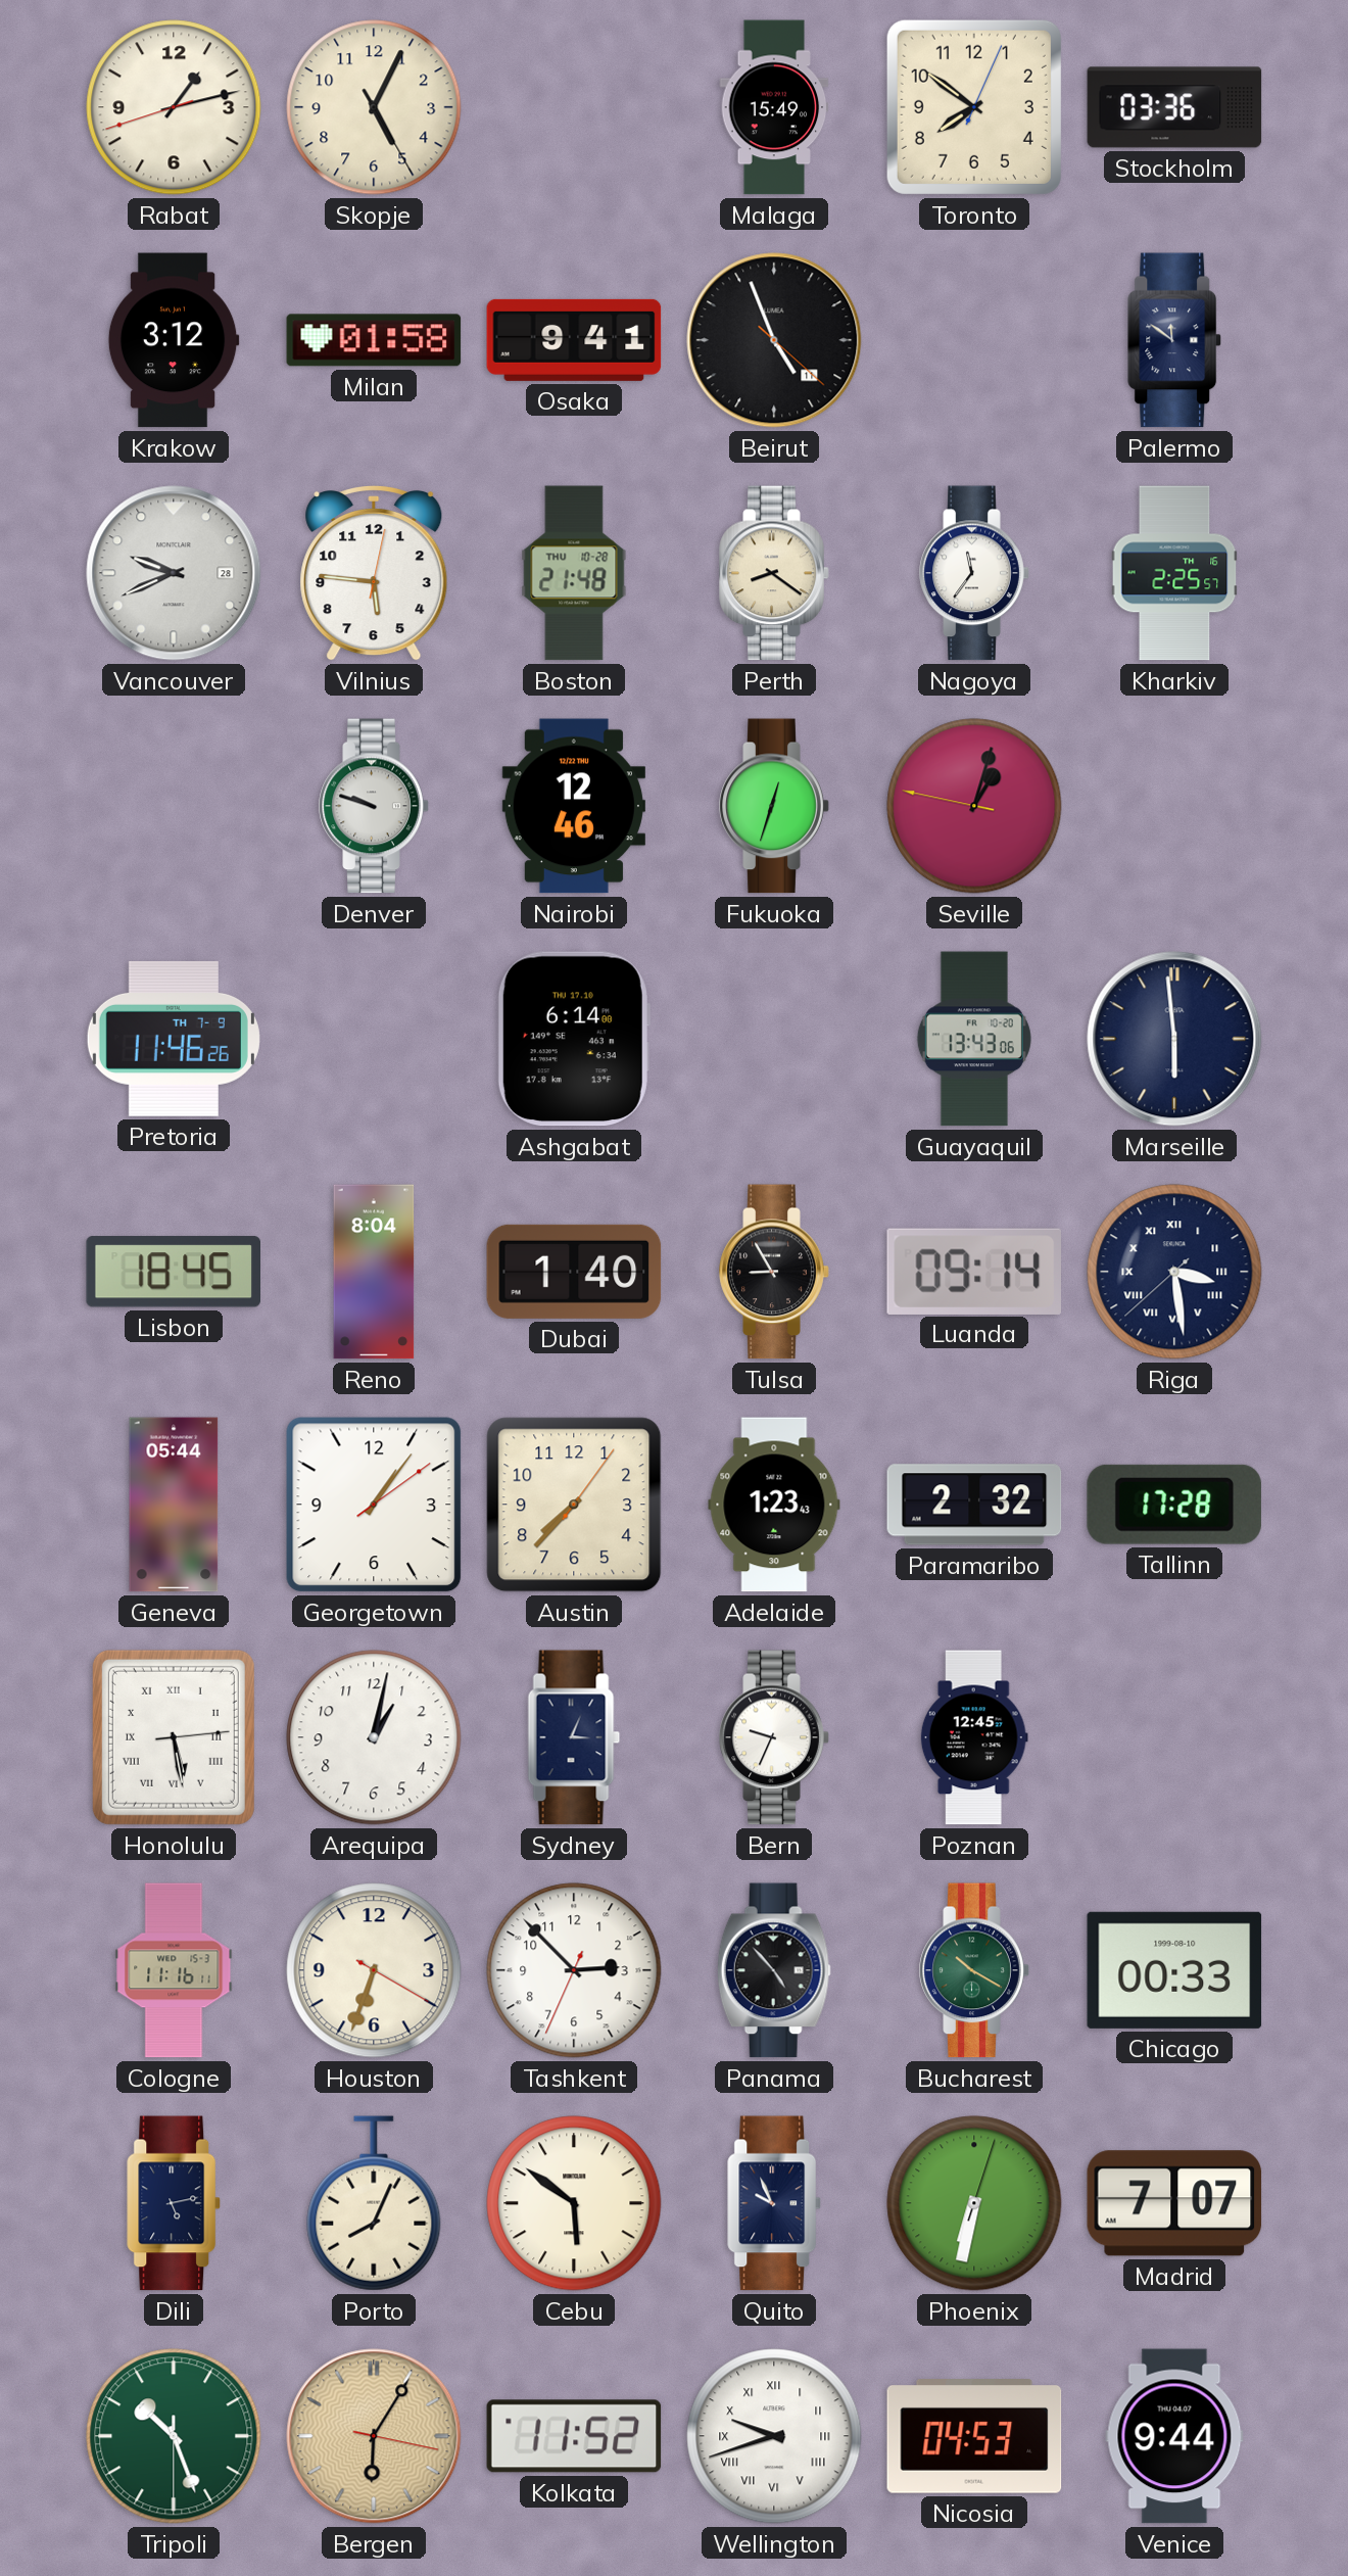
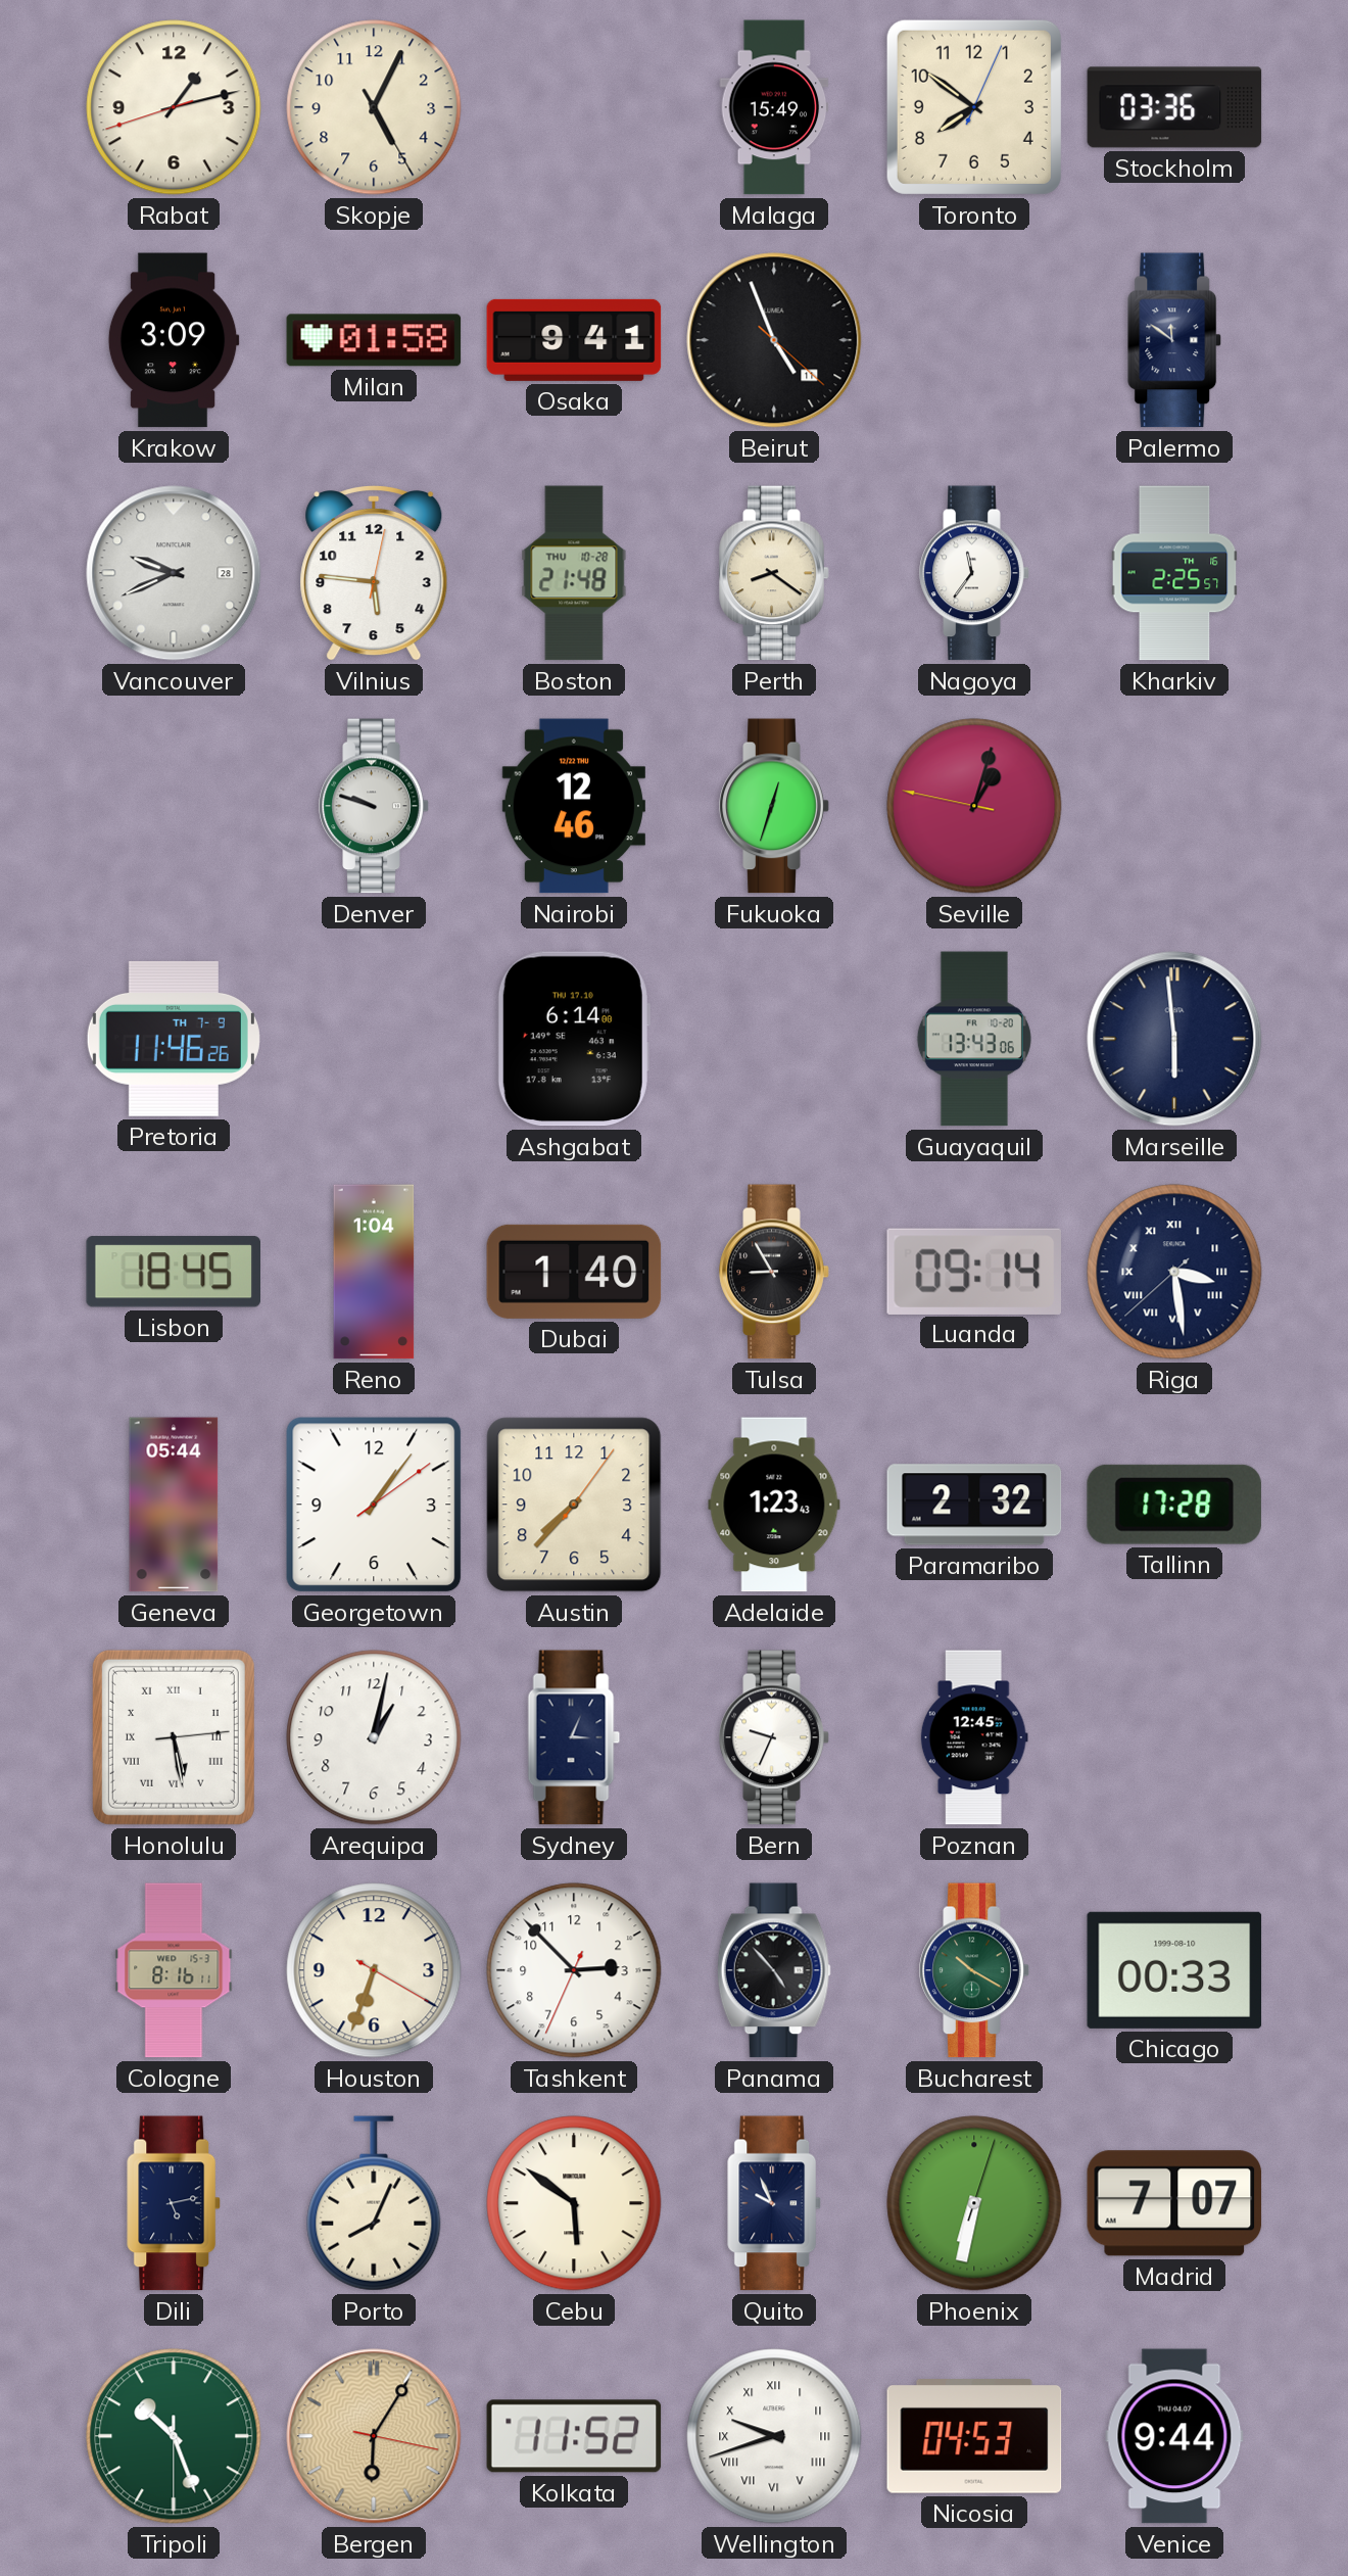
Krakow: 3:12 -> 3:09
Reno: 8:04 -> 1:04
Cologne: 11:16 -> 8:16
